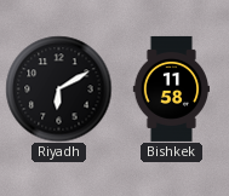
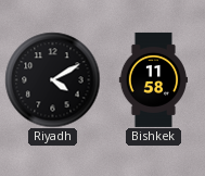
Riyadh: 6:10 -> 4:10
